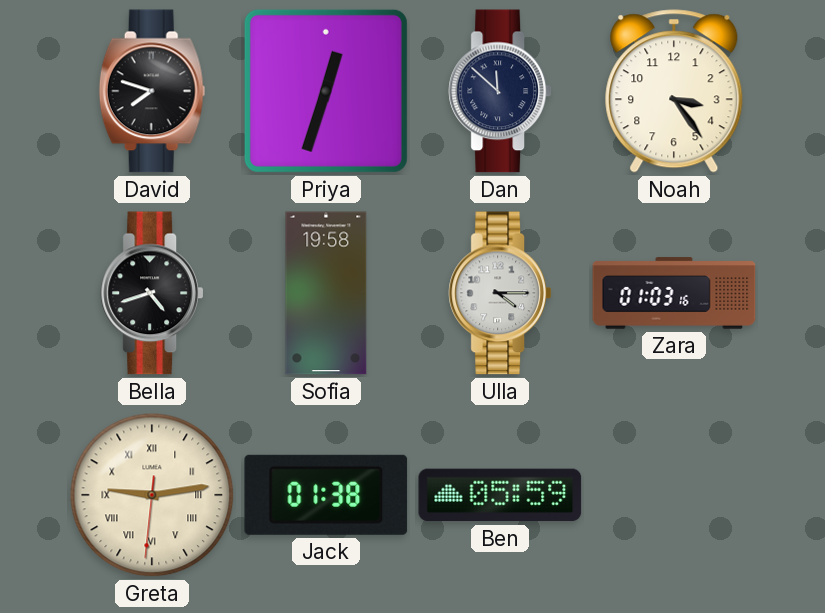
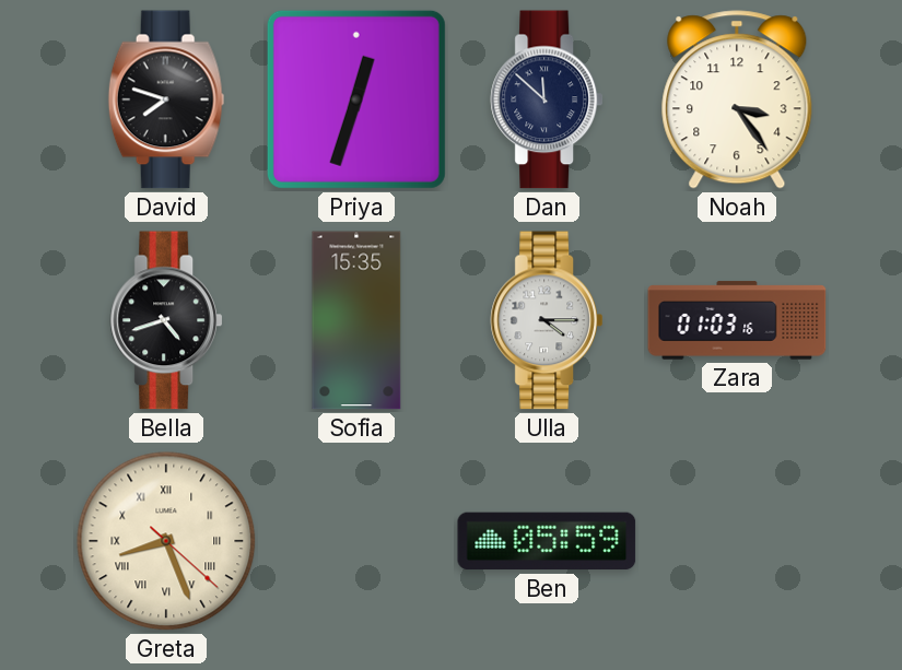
Sofia: 19:58 -> 15:35
Greta: 9:13 -> 8:26
Jack: 01:38 -> none
